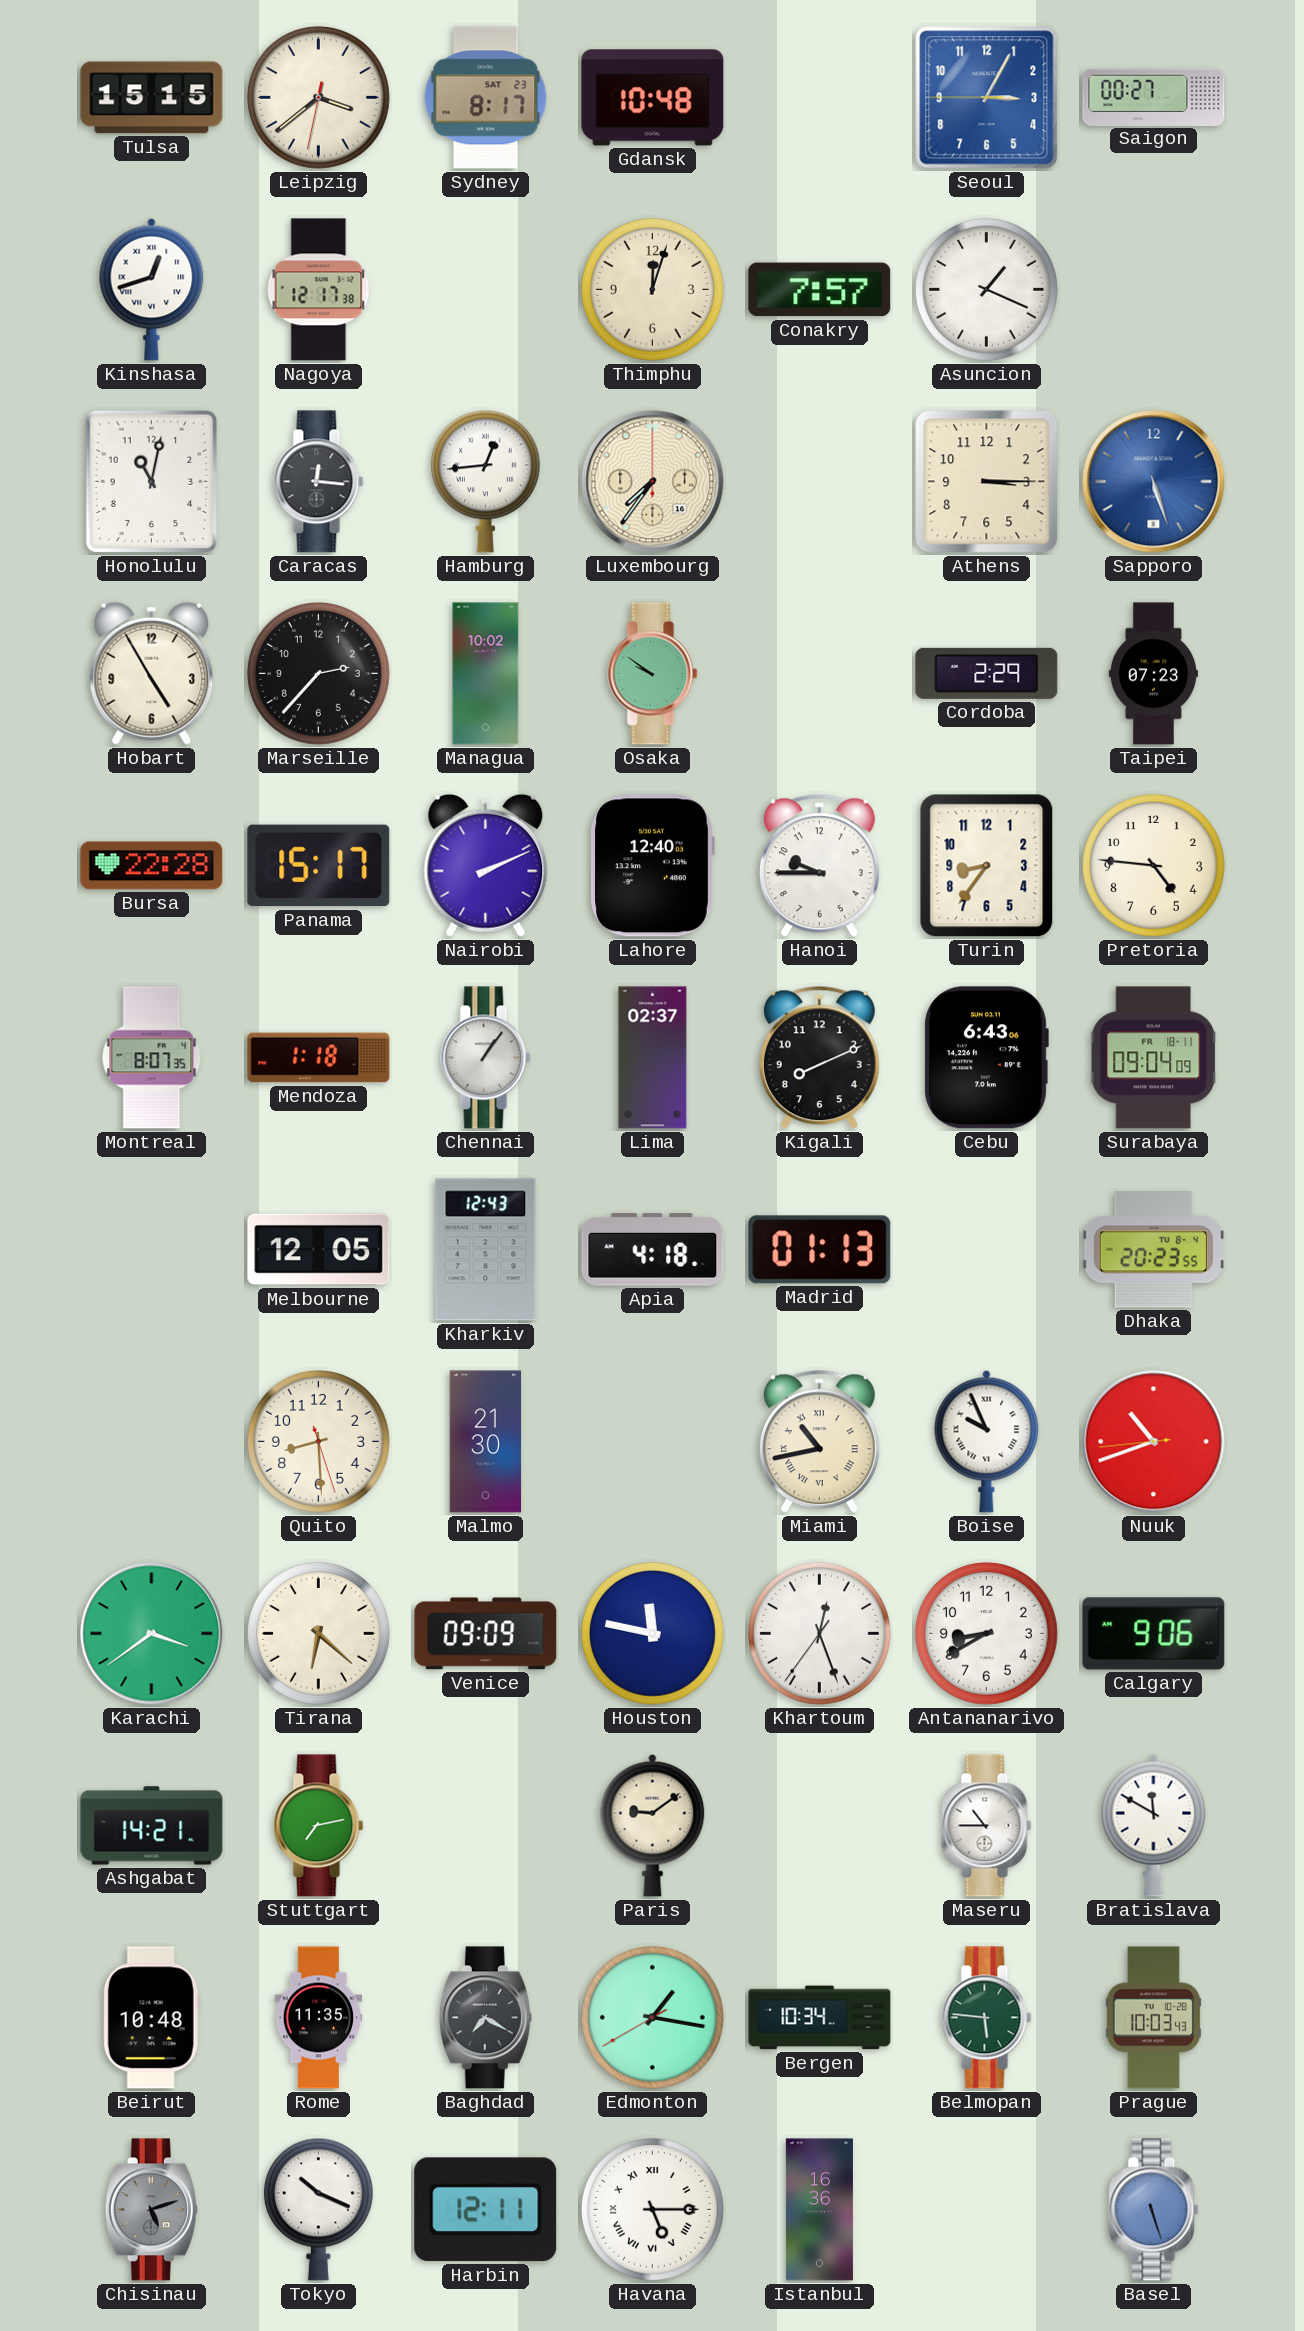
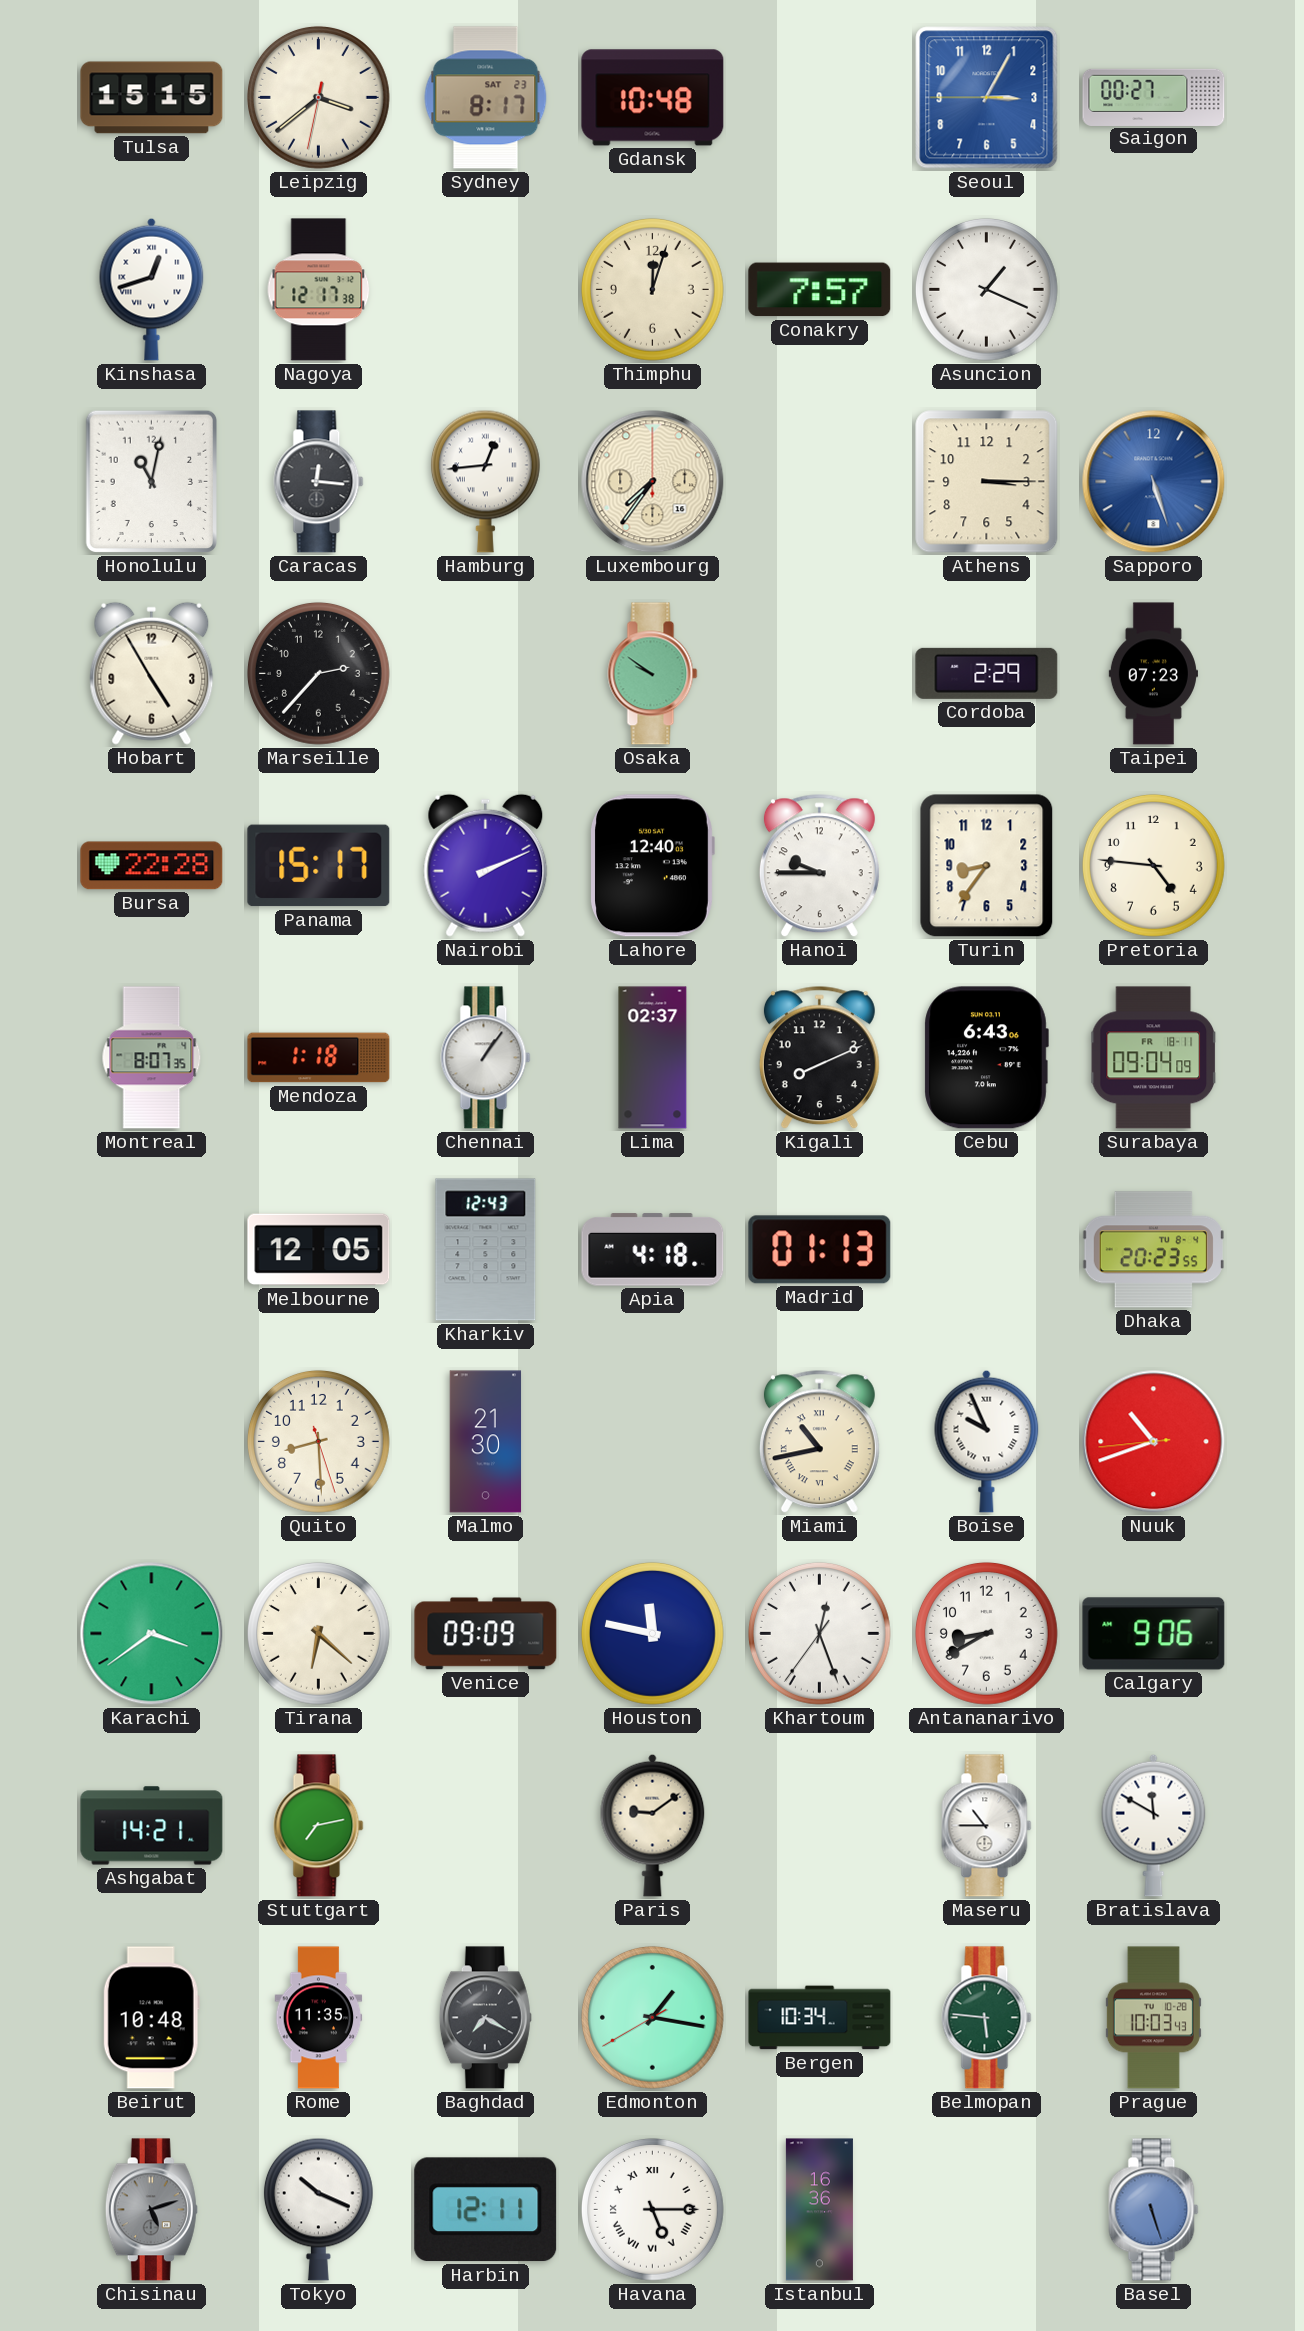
Managua: 10:02 -> none
